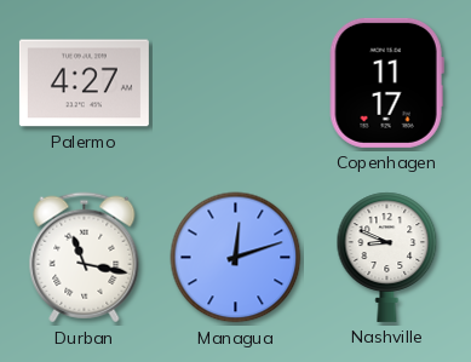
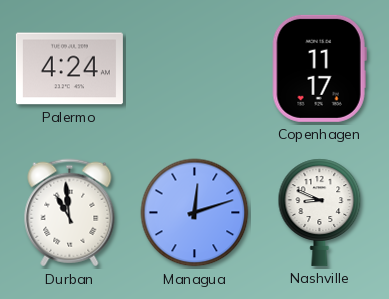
Palermo: 4:27 -> 4:24
Durban: 11:17 -> 10:59
